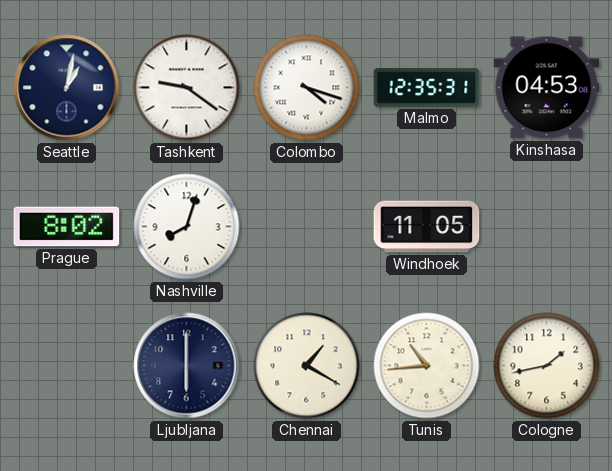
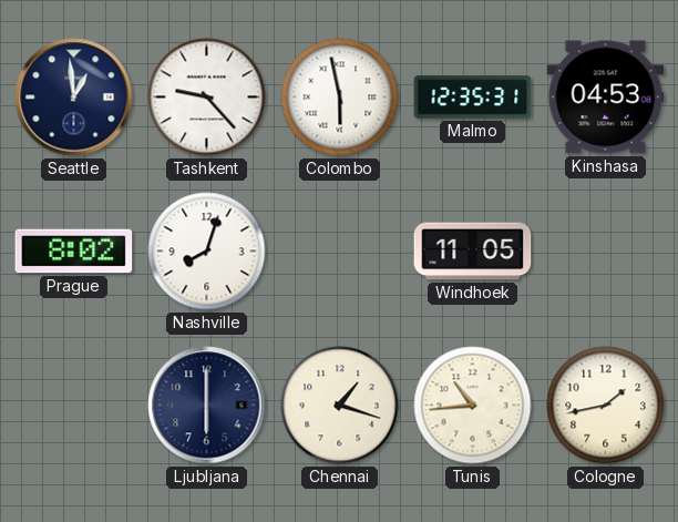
Seattle: 1:02 -> 12:59
Tashkent: 9:21 -> 9:23
Colombo: 4:18 -> 5:58
Chennai: 1:20 -> 1:18
